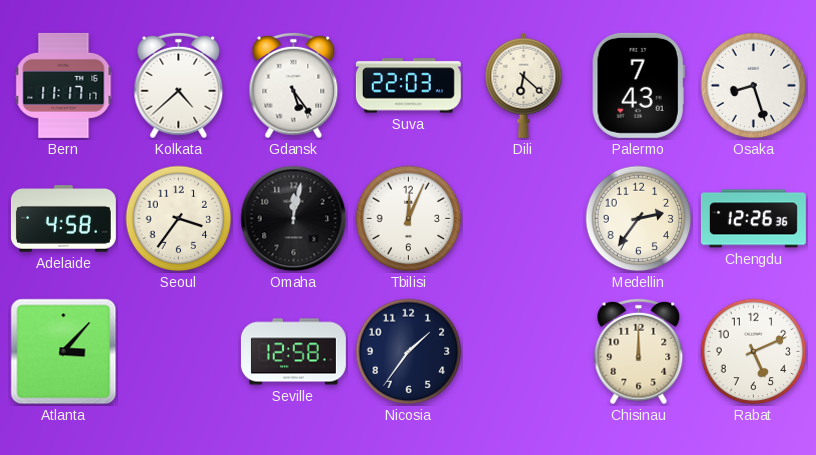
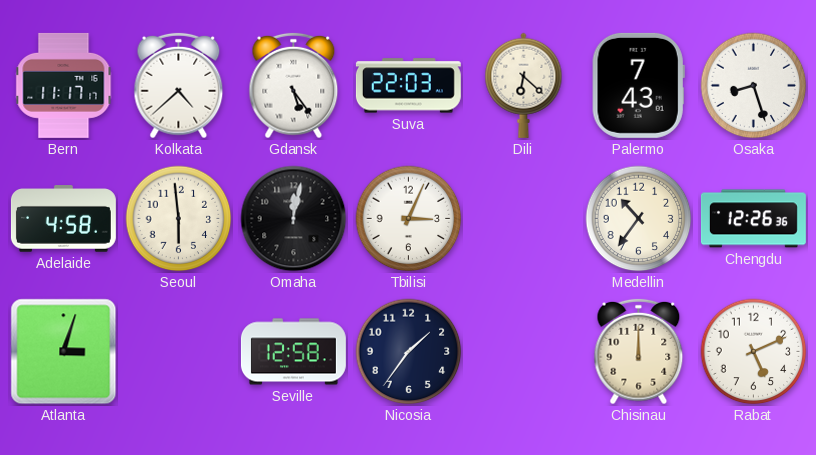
Seoul: 3:36 -> 5:59
Tbilisi: 12:04 -> 3:04
Medellin: 2:36 -> 10:36
Atlanta: 3:07 -> 3:03
